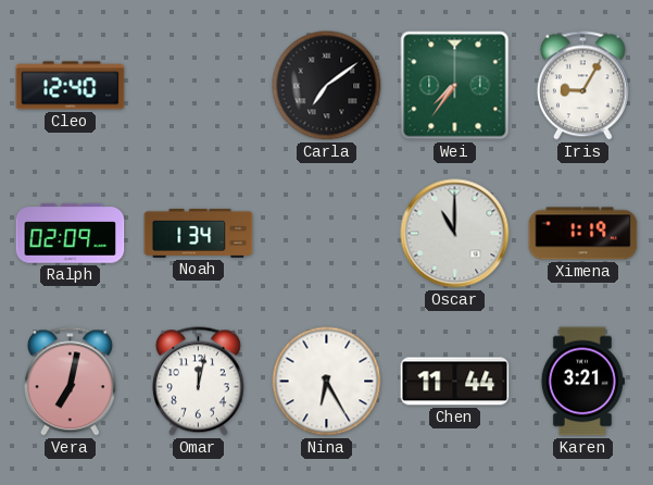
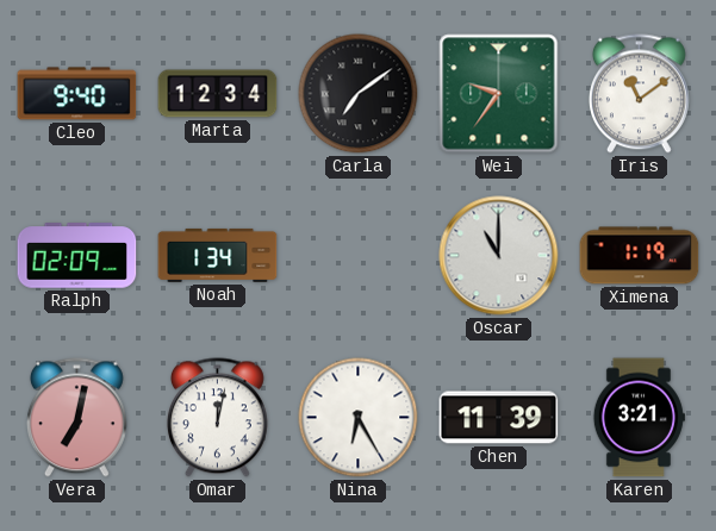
Cleo: 12:40 -> 9:40
Marta: none -> 12:34
Wei: 7:36 -> 9:36
Iris: 9:05 -> 11:09
Chen: 11:44 -> 11:39
